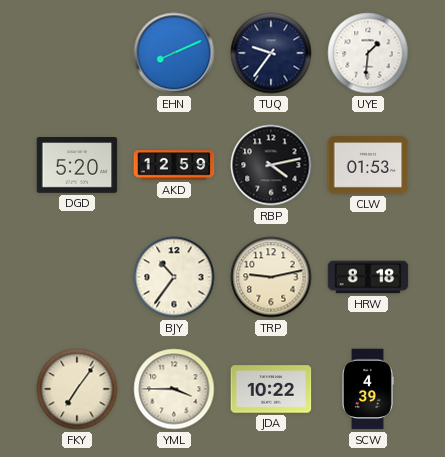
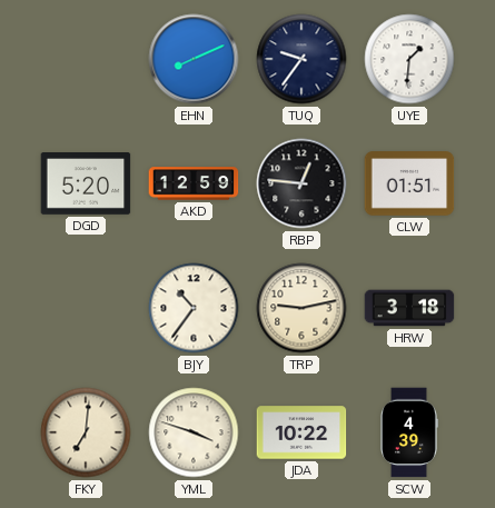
RBP: 4:13 -> 12:46
CLW: 01:53 -> 01:51
HRW: 8:18 -> 3:18
FKY: 7:06 -> 7:01
YML: 3:45 -> 3:48
